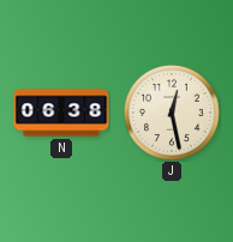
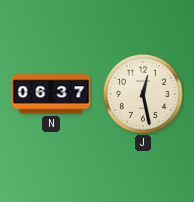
N: 06:38 -> 06:37
